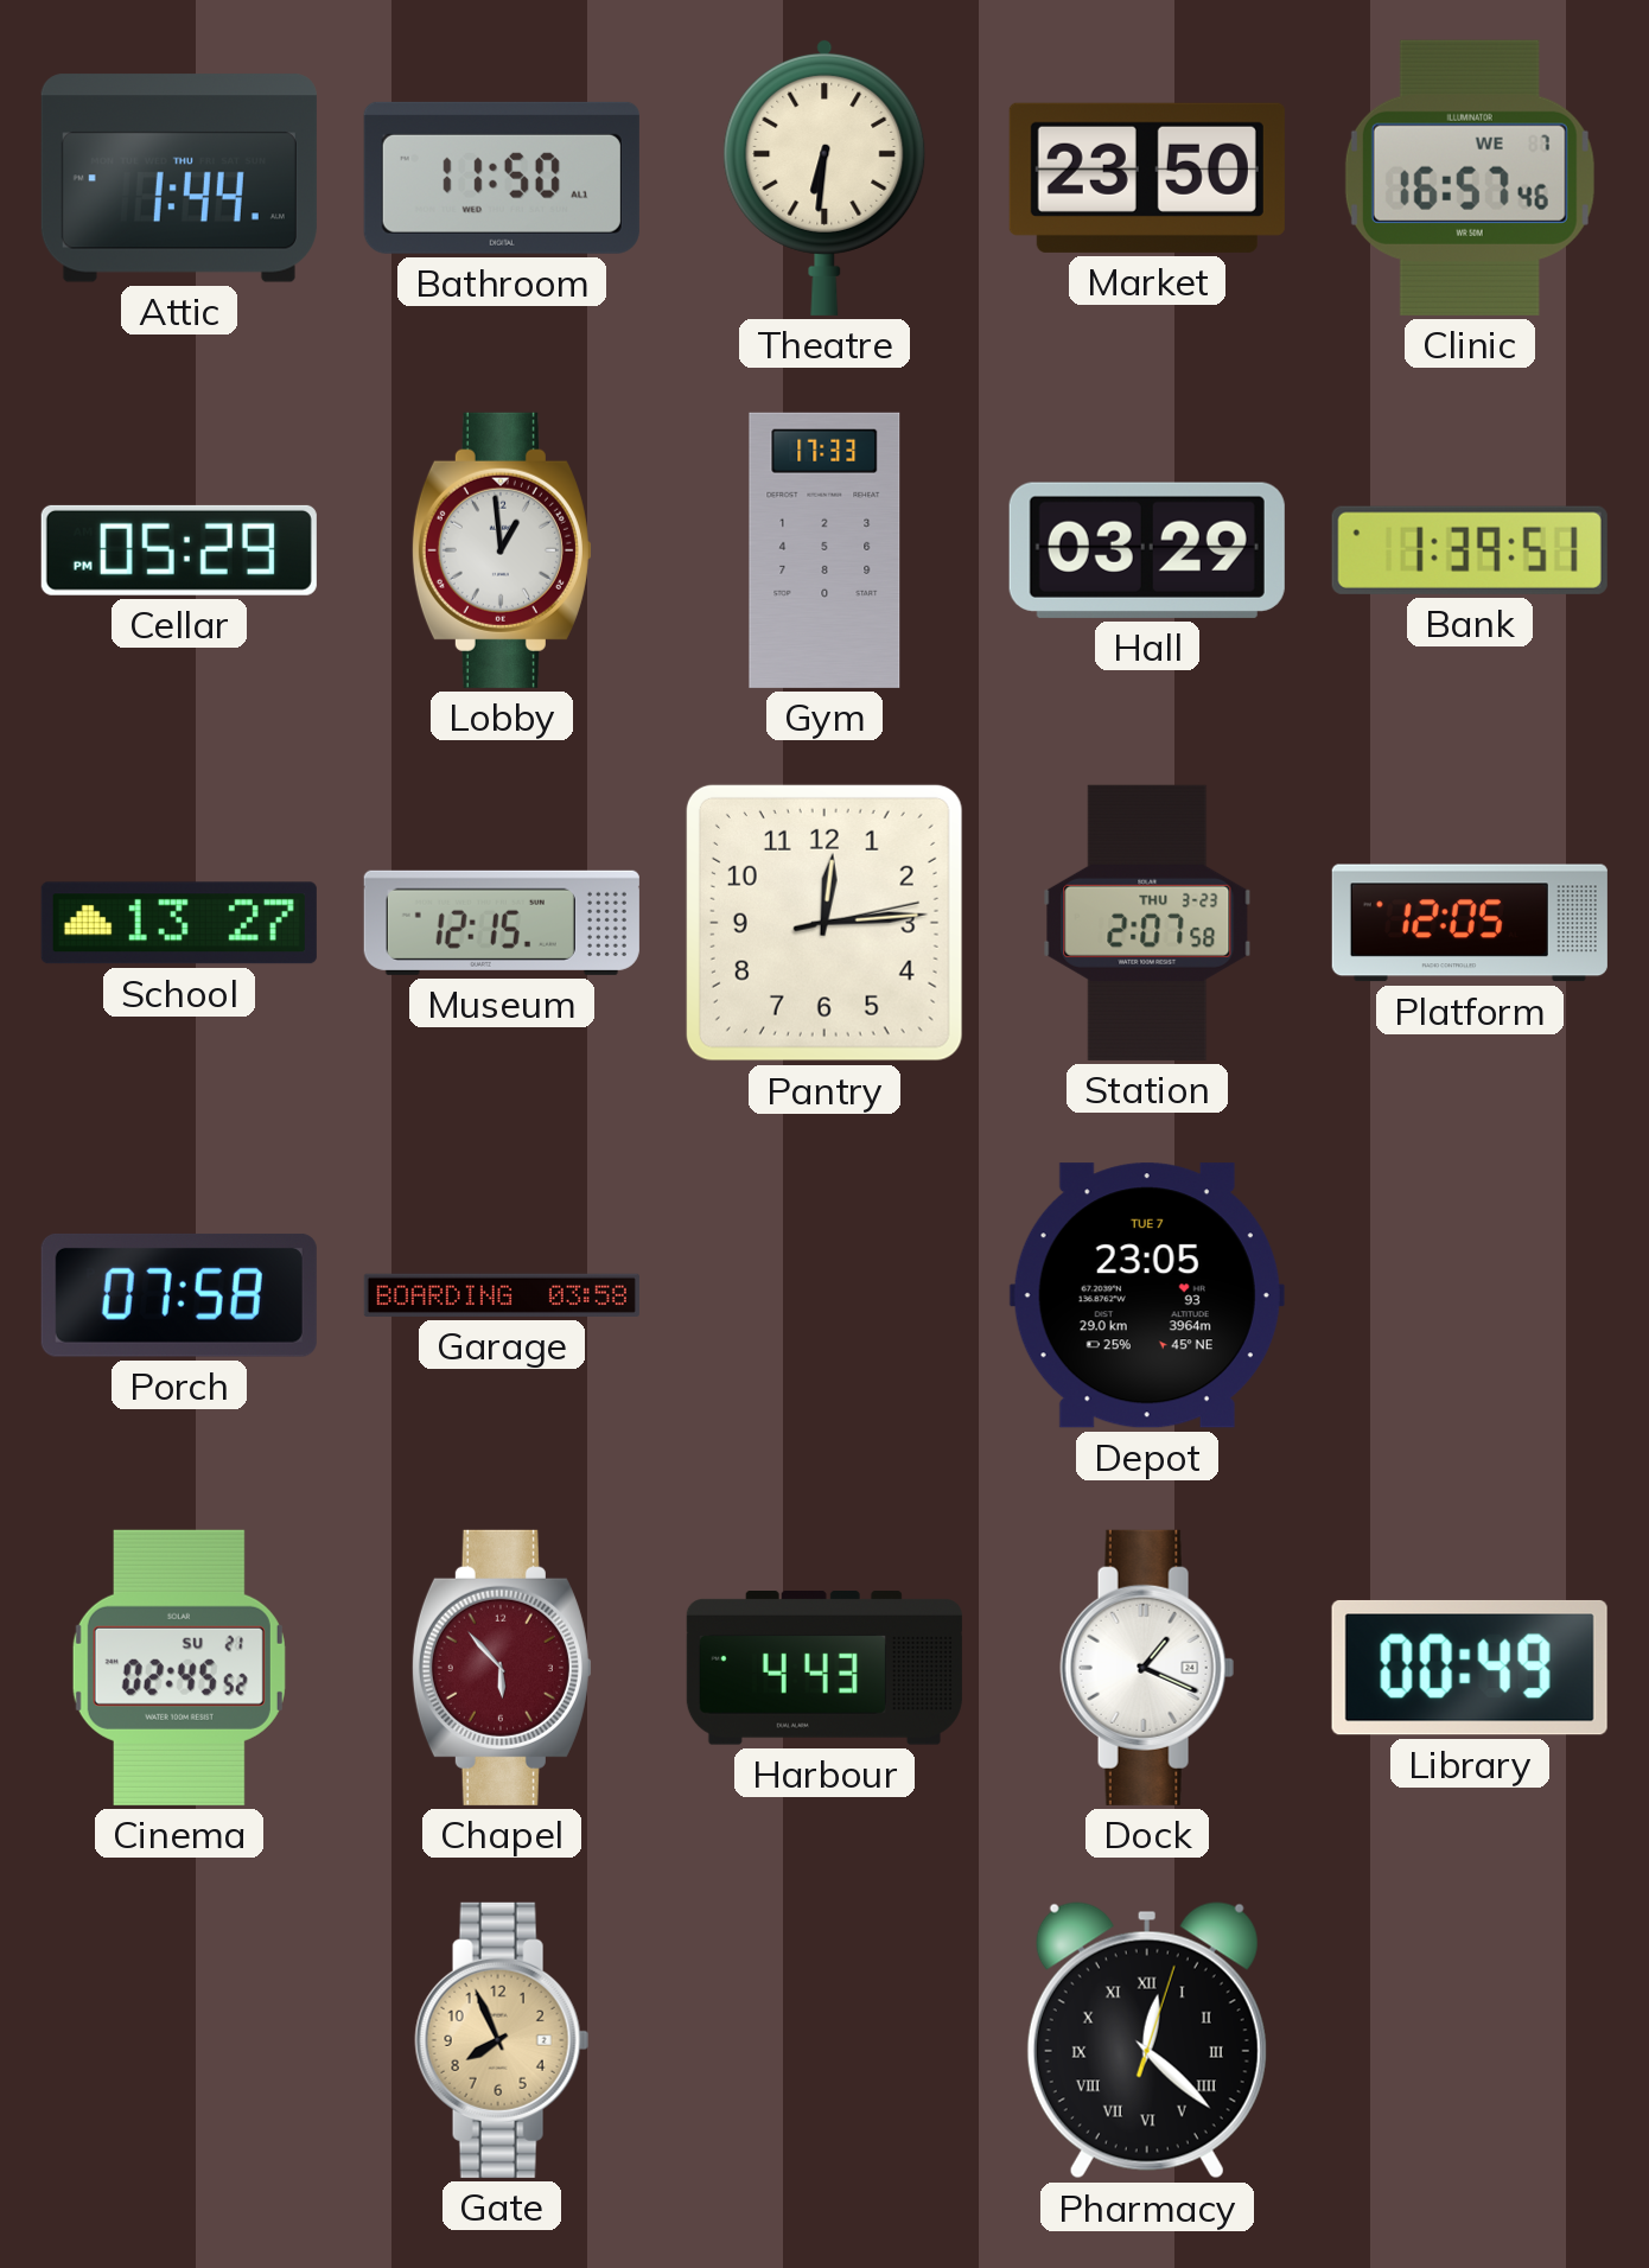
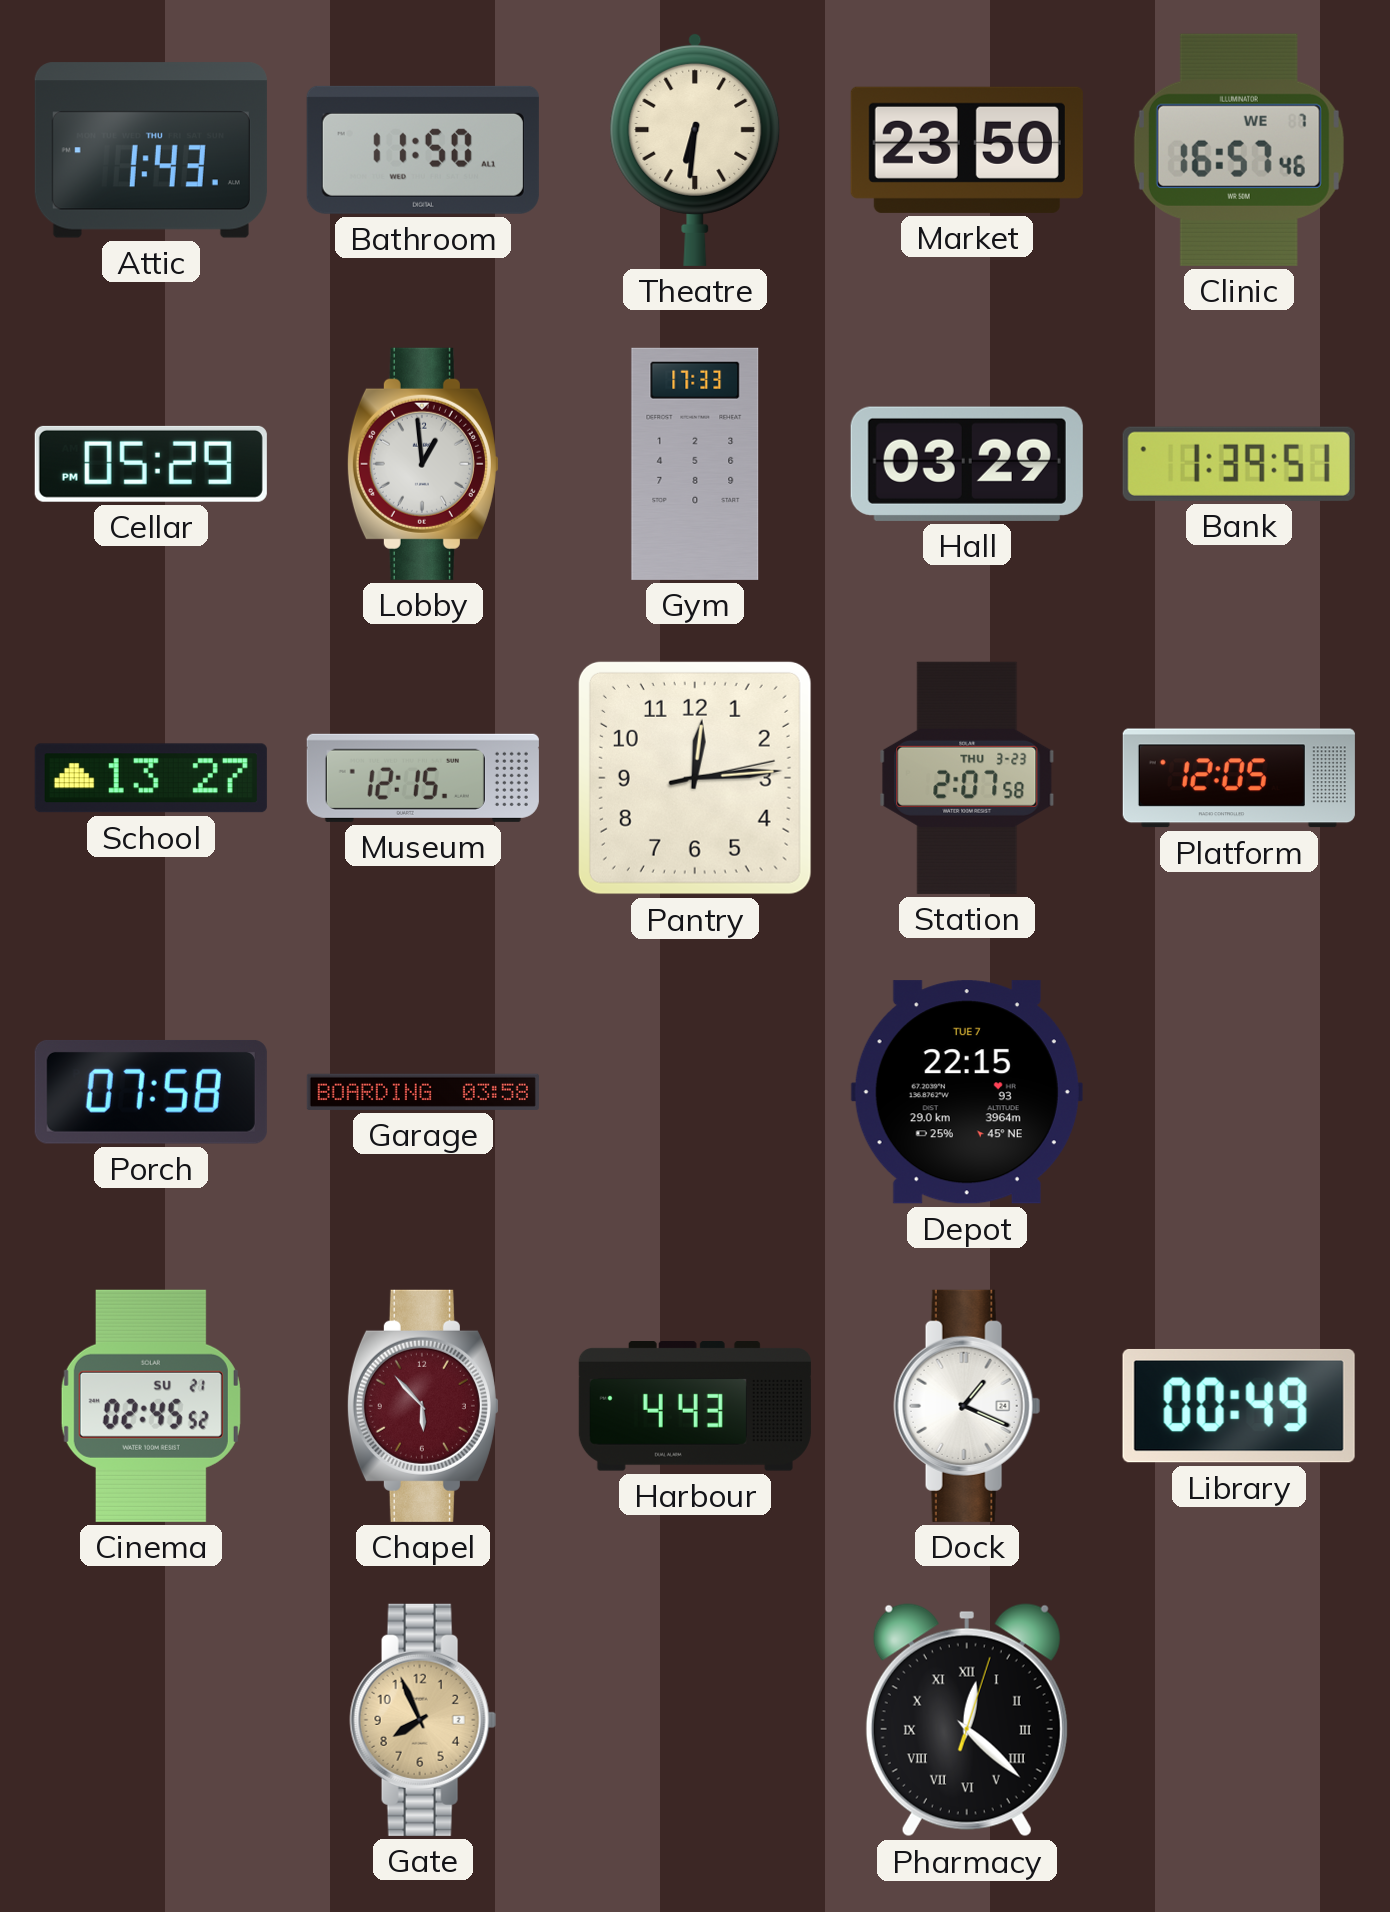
Attic: 1:44 -> 1:43
Depot: 23:05 -> 22:15
